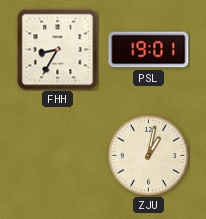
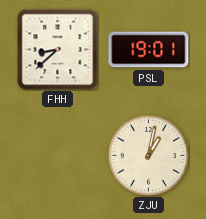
FHH: 8:35 -> 8:38
